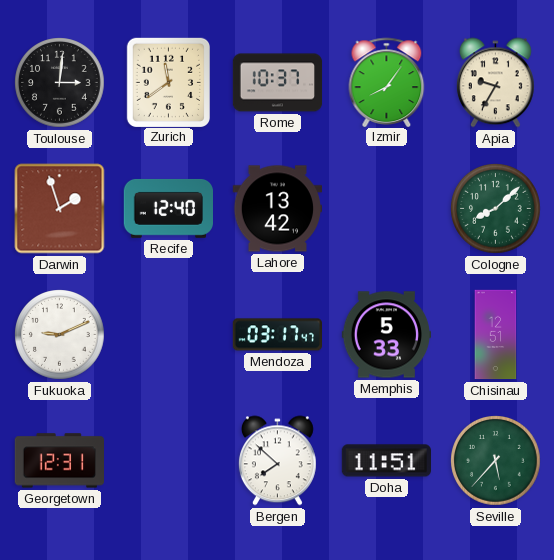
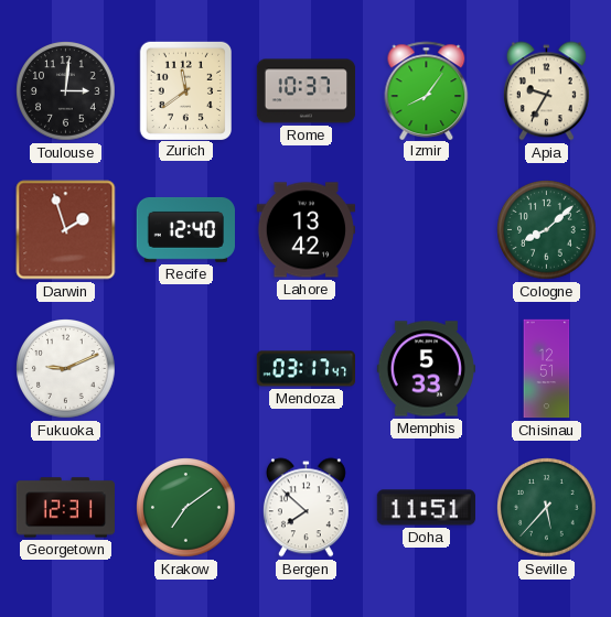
Krakow: none -> 7:09
